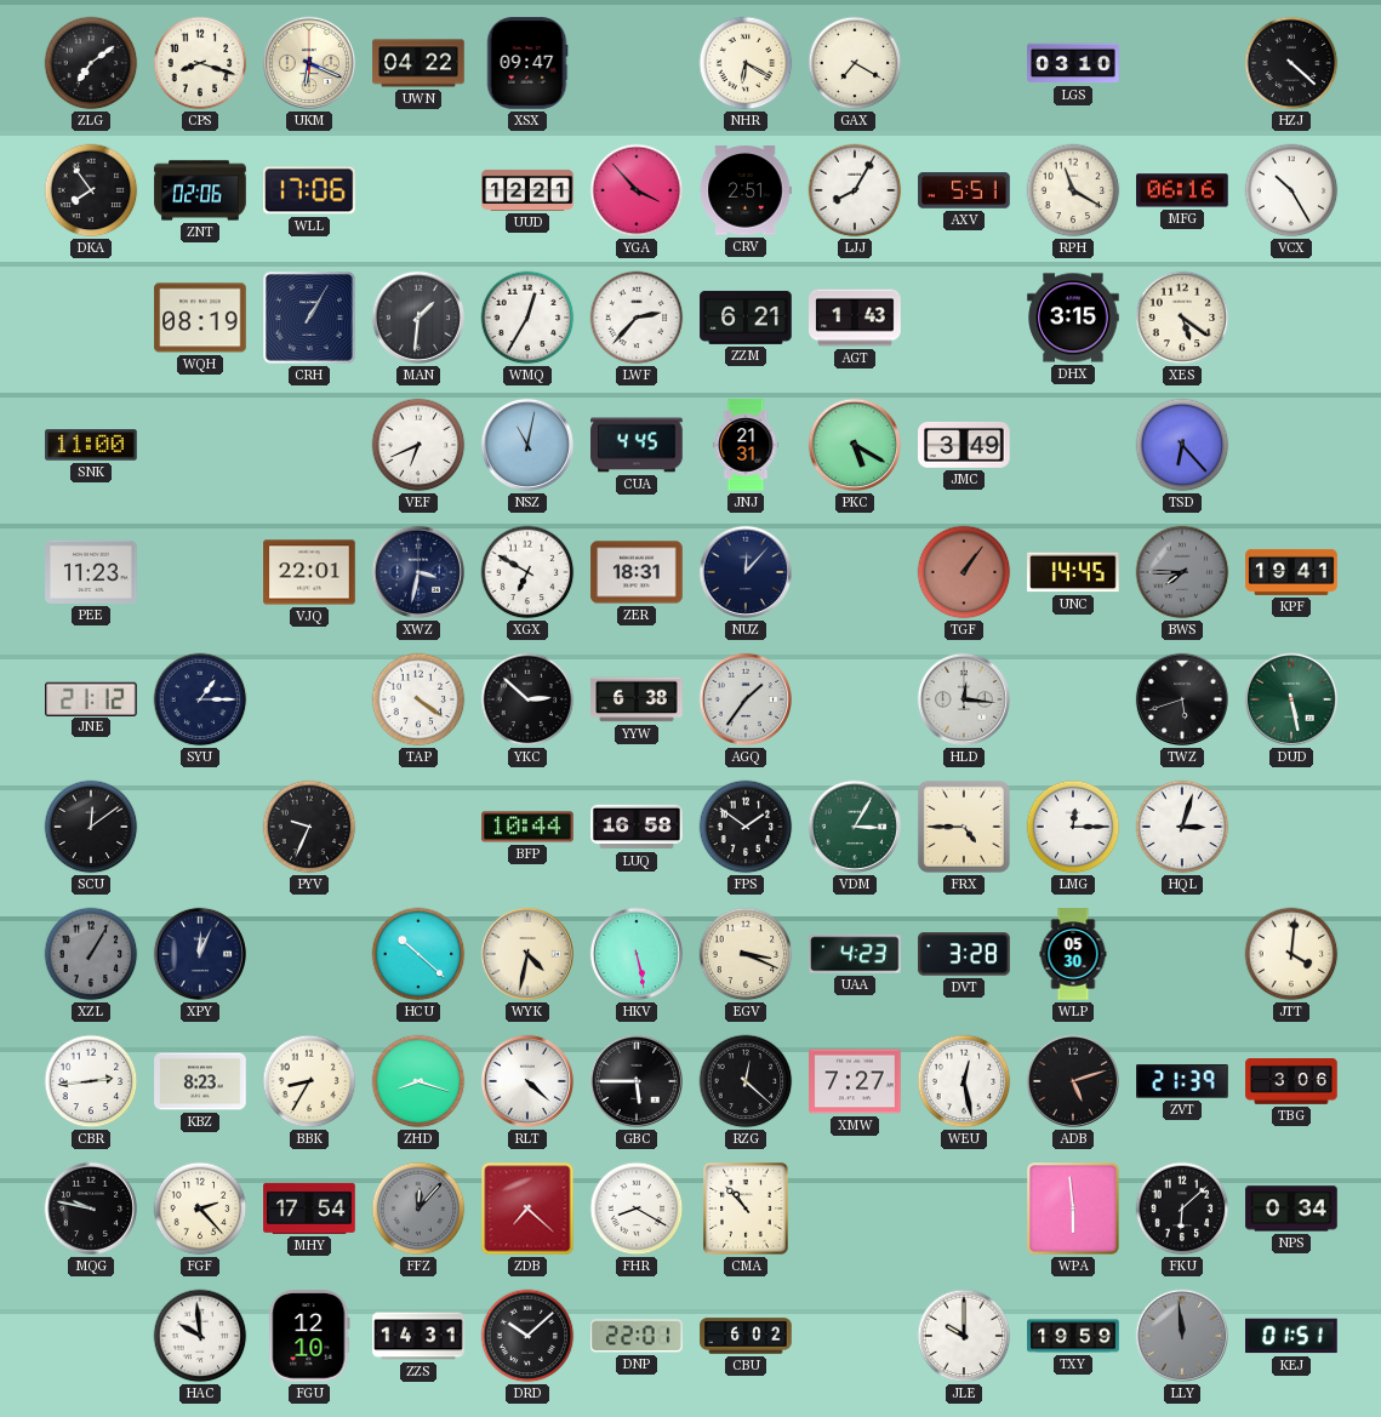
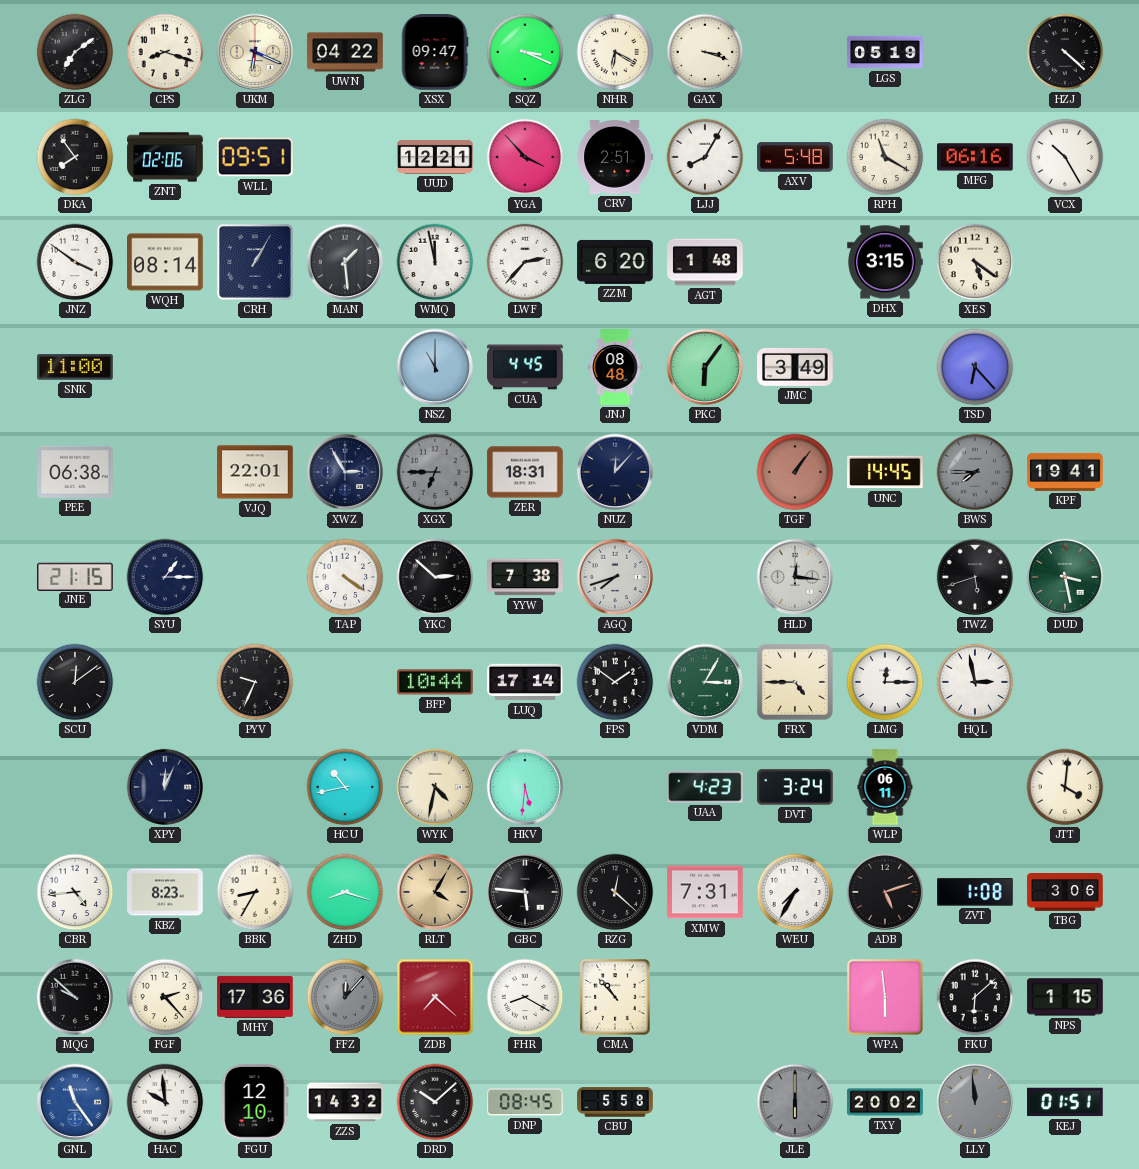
SQZ: none -> 3:19
GAX: 7:20 -> 3:18
LGS: 03:10 -> 05:19
WLL: 17:06 -> 09:51
AXV: 5:51 -> 5:48
JNZ: none -> 3:51
WQH: 08:19 -> 08:14
MAN: 1:31 -> 1:29
WMQ: 12:35 -> 11:58
ZZM: 6:21 -> 6:20
AGT: 1:43 -> 1:48
VEF: 6:41 -> none
NSZ: 11:02 -> 11:00
JNJ: 21:31 -> 08:48
PKC: 5:20 -> 6:06
PEE: 11:23 -> 06:38
XWZ: 3:32 -> 2:55
XGX: 6:50 -> 6:45
XGX dial: white -> grey
JNE: 21:12 -> 21:15
YYW: 6:38 -> 7:38
AGQ: 1:36 -> 7:42
DUD: 5:28 -> 3:28
LUQ: 16:58 -> 17:14
HQL: 3:03 -> 2:58
XZL: 1:05 -> none
HCU: 10:22 -> 10:43
HKV: 5:28 -> 5:31
EGV: 3:19 -> none
DVT: 3:28 -> 3:24
WLP: 05:30 -> 06:11
CBR: 2:44 -> 4:44
RLT: 4:22 -> 4:05
RLT dial: white -> champagne
GBC: 5:45 -> 5:46
XMW: 7:27 -> 7:31
WEU: 12:28 -> 7:35
ZVT: 21:39 -> 1:08
MQG: 9:47 -> 9:52
MHY: 17:54 -> 17:36
NPS: 0:34 -> 1:15
GNL: none -> 11:24
ZZS: 14:31 -> 14:32
DNP: 22:01 -> 08:45
CBU: 6:02 -> 5:58
JLE: 10:00 -> 6:00
JLE dial: white -> grey
TXY: 19:59 -> 20:02
